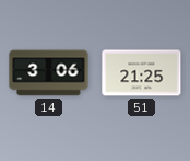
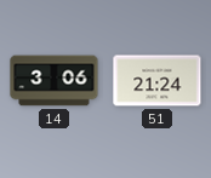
51: 21:25 -> 21:24
